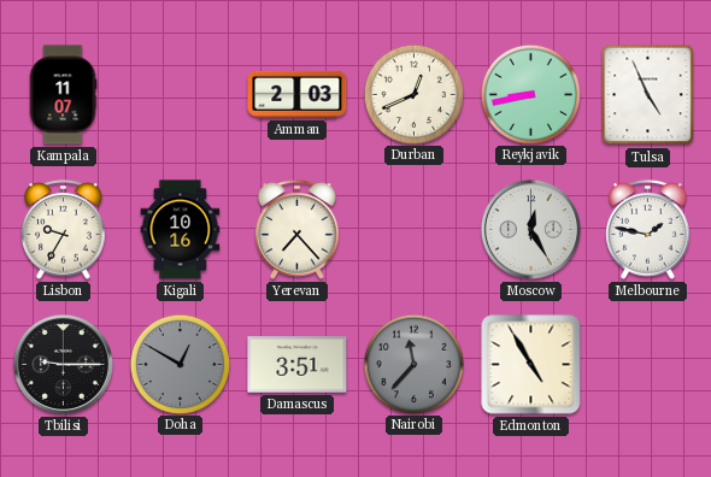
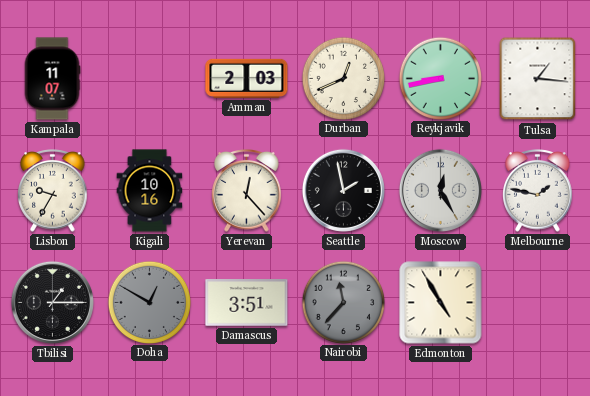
Tulsa: 4:56 -> 1:16
Yerevan: 7:23 -> 12:23
Seattle: none -> 1:58
Tbilisi: 9:15 -> 1:15
